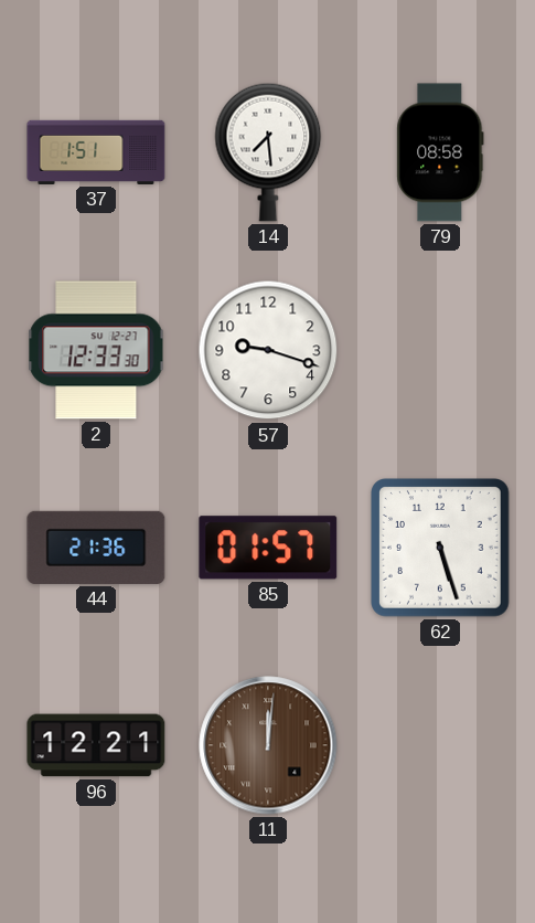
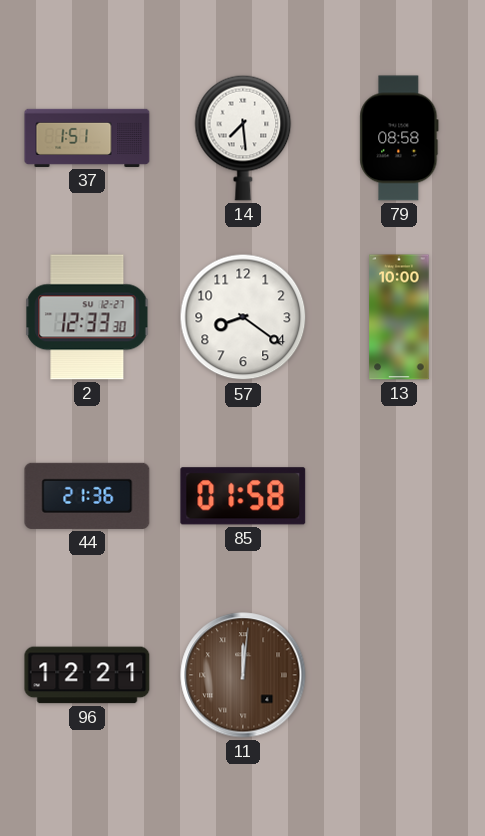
57: 9:18 -> 8:21
13: none -> 10:00
85: 01:57 -> 01:58
62: 5:27 -> none
